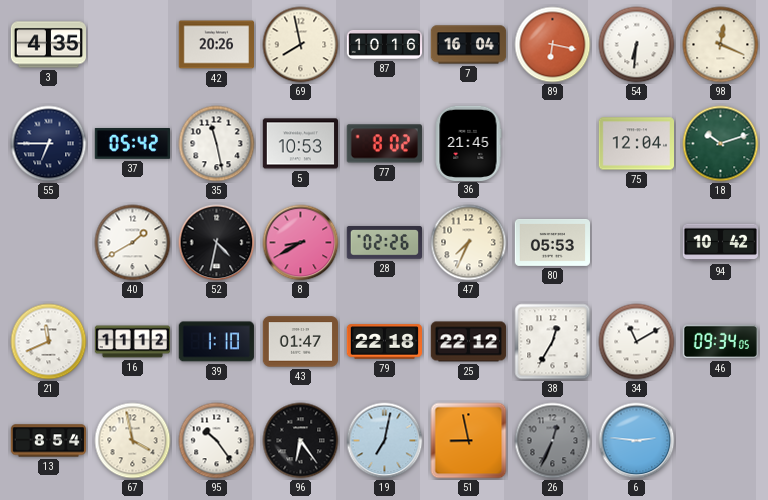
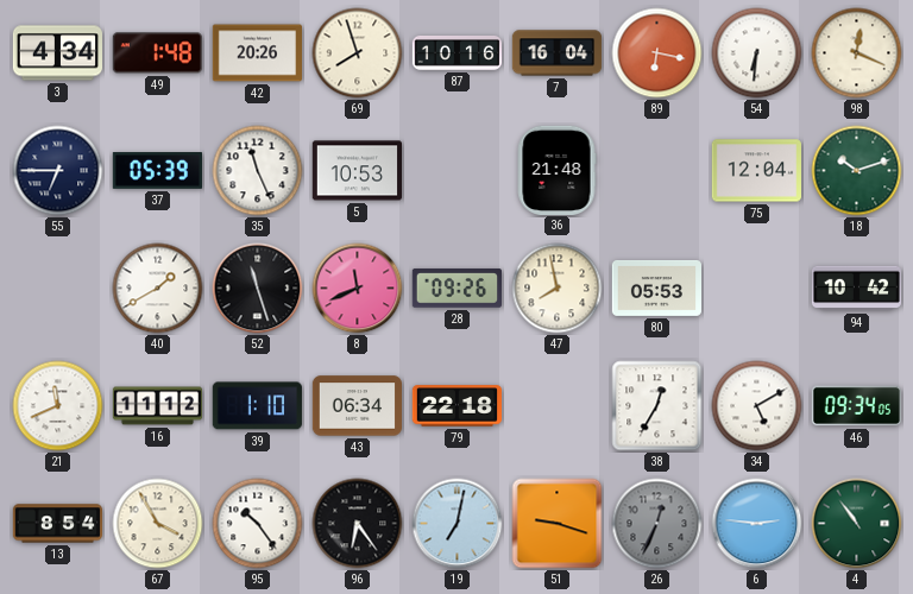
3: 4:35 -> 4:34
49: none -> 1:48
69: 7:58 -> 7:57
37: 05:42 -> 05:39
35: 11:28 -> 11:26
77: 8:02 -> none
36: 21:45 -> 21:48
52: 4:32 -> 11:27
8: 8:40 -> 11:41
28: 02:26 -> 09:26
47: 7:34 -> 7:58
43: 01:47 -> 06:34
25: 22:12 -> none
34: 11:10 -> 5:10
67: 3:58 -> 3:55
51: 8:58 -> 9:18
4: none -> 10:54
